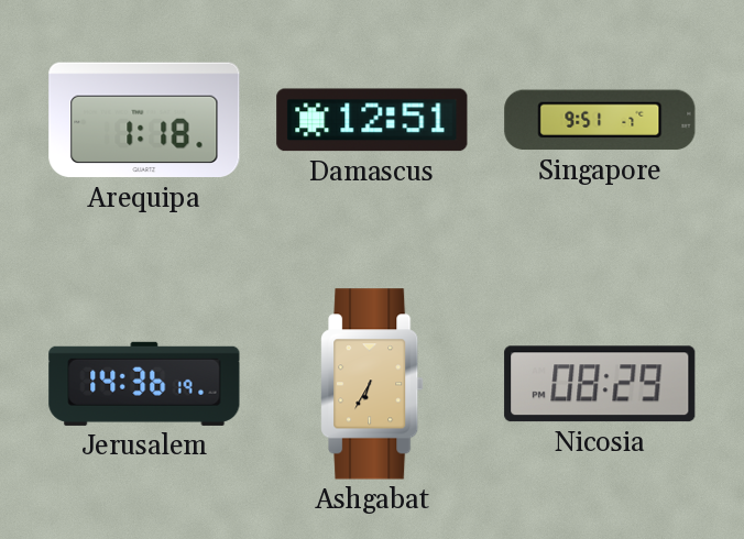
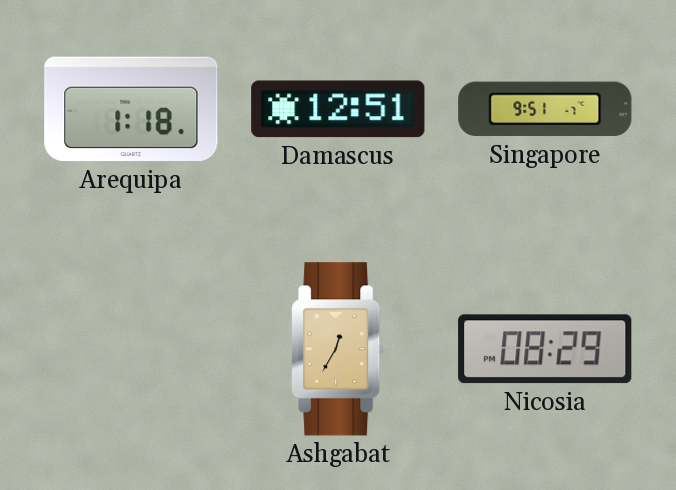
Jerusalem: 14:36 -> none
Ashgabat: 6:35 -> 12:35
